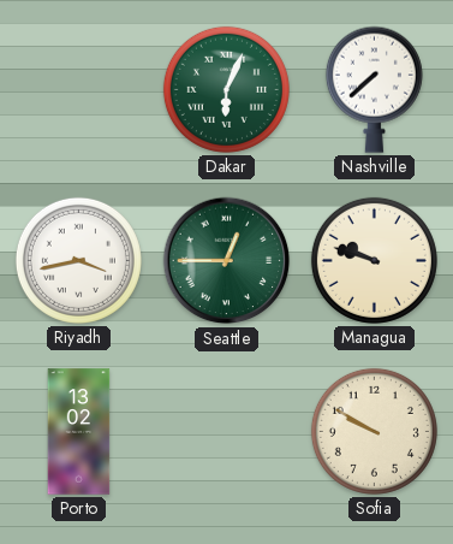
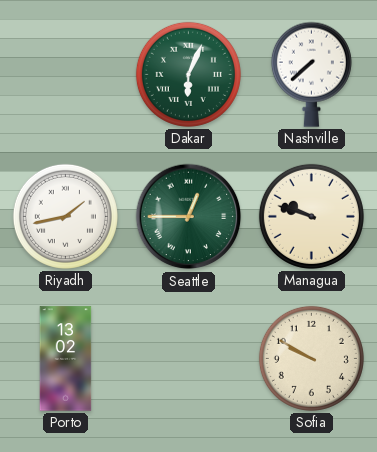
Riyadh: 3:43 -> 1:43
